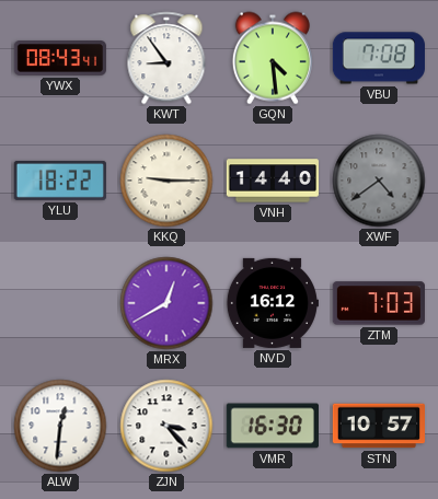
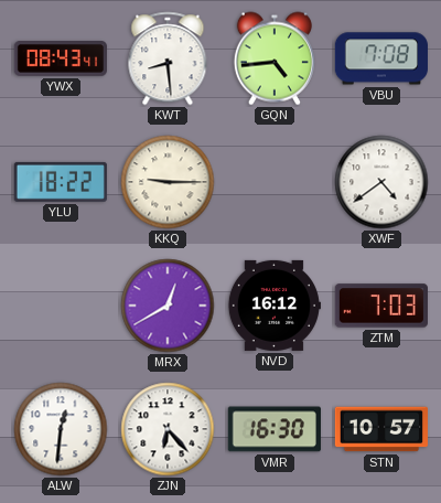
KWT: 8:54 -> 8:29
GQN: 4:29 -> 4:44
VNH: 14:40 -> none
XWF dial: grey -> white
ZJN: 3:23 -> 6:23
